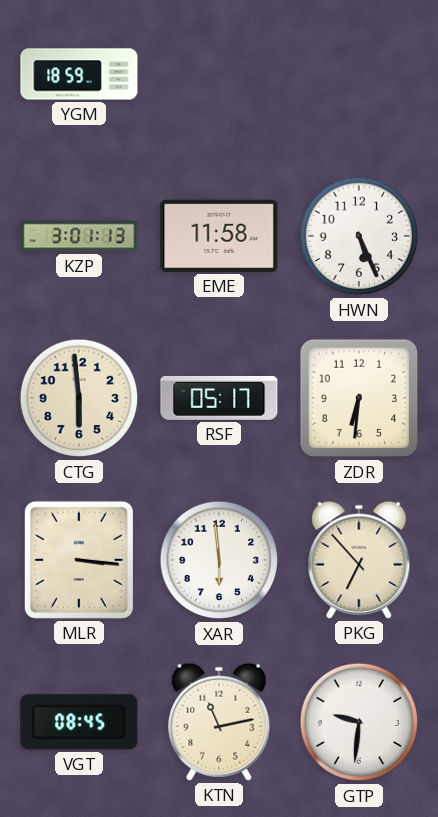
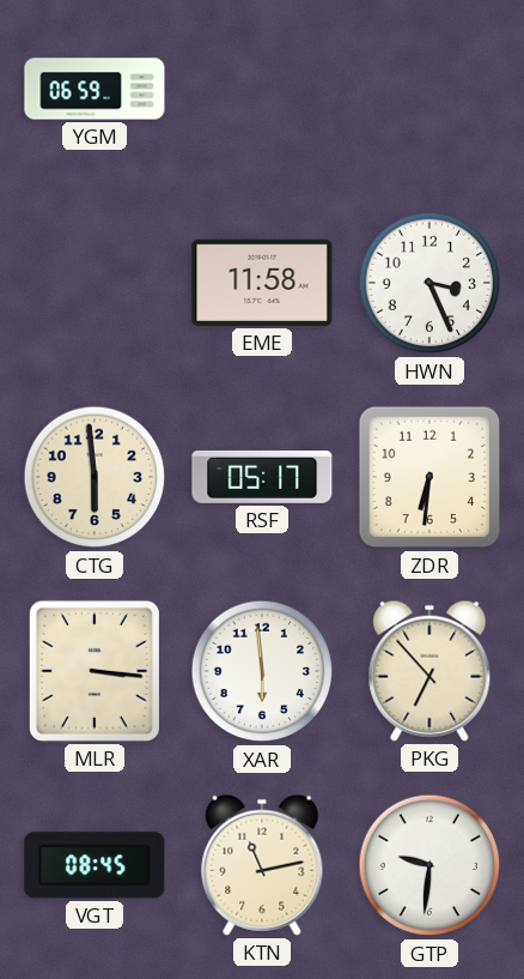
YGM: 18:59 -> 06:59
KZP: 3:01 -> none
HWN: 5:26 -> 3:26
